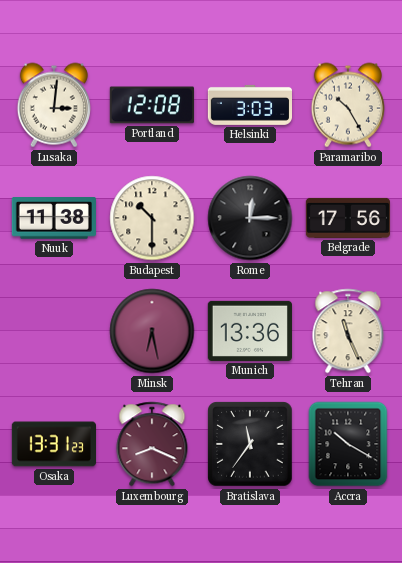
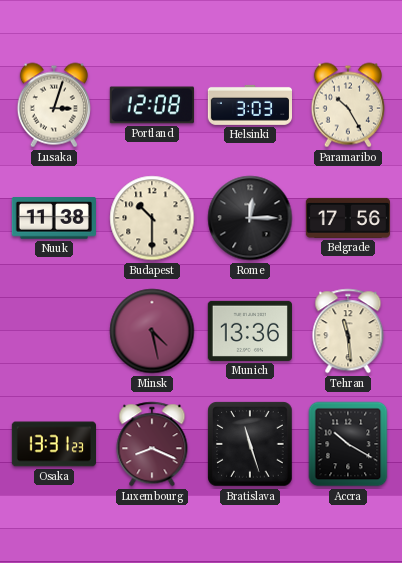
Lusaka: 3:01 -> 3:03
Minsk: 6:28 -> 4:28
Tehran: 11:26 -> 11:29
Bratislava: 11:36 -> 11:27
